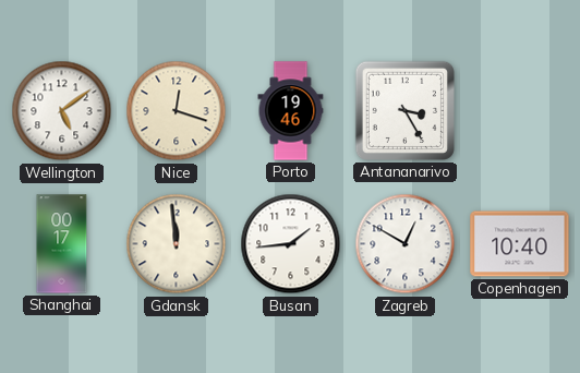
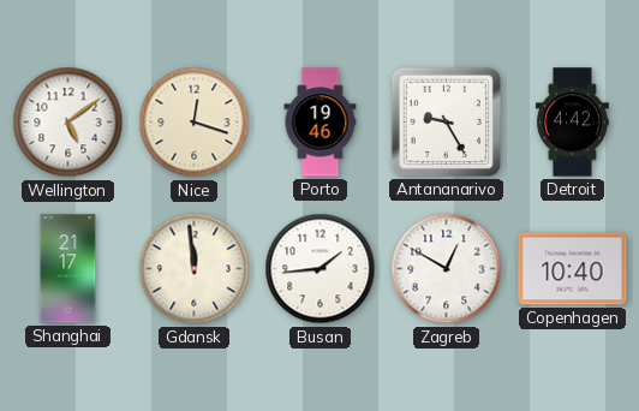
Antananarivo: 3:25 -> 9:25
Detroit: none -> 4:42
Shanghai: 00:17 -> 21:17
